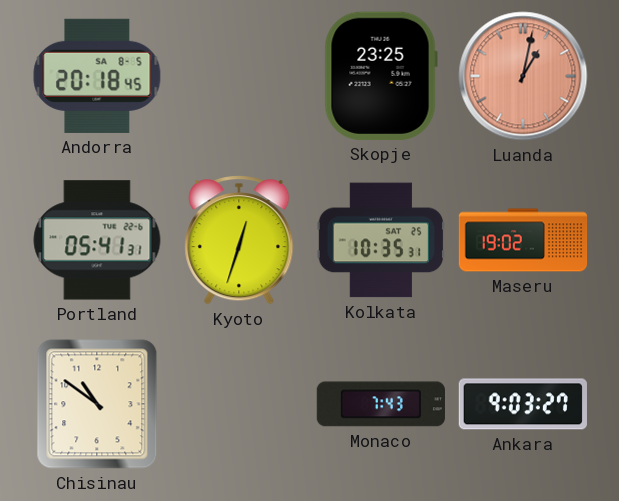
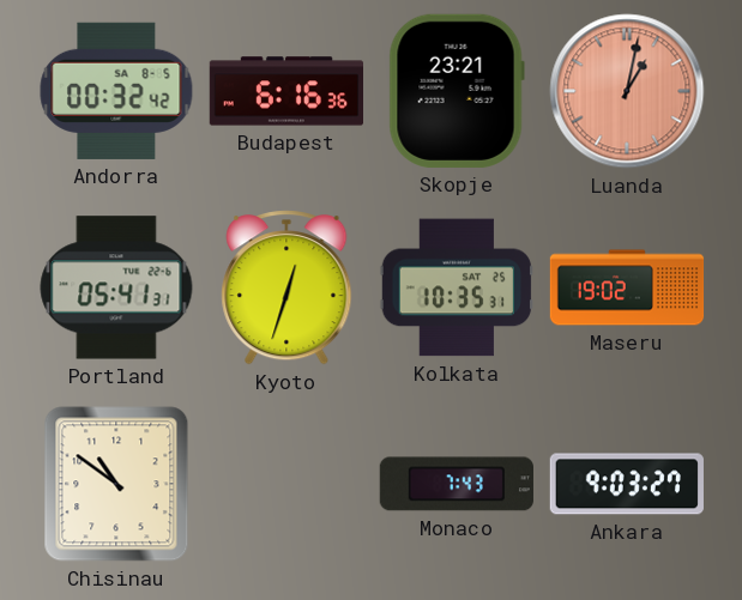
Andorra: 20:18 -> 00:32
Budapest: none -> 6:16
Skopje: 23:25 -> 23:21
